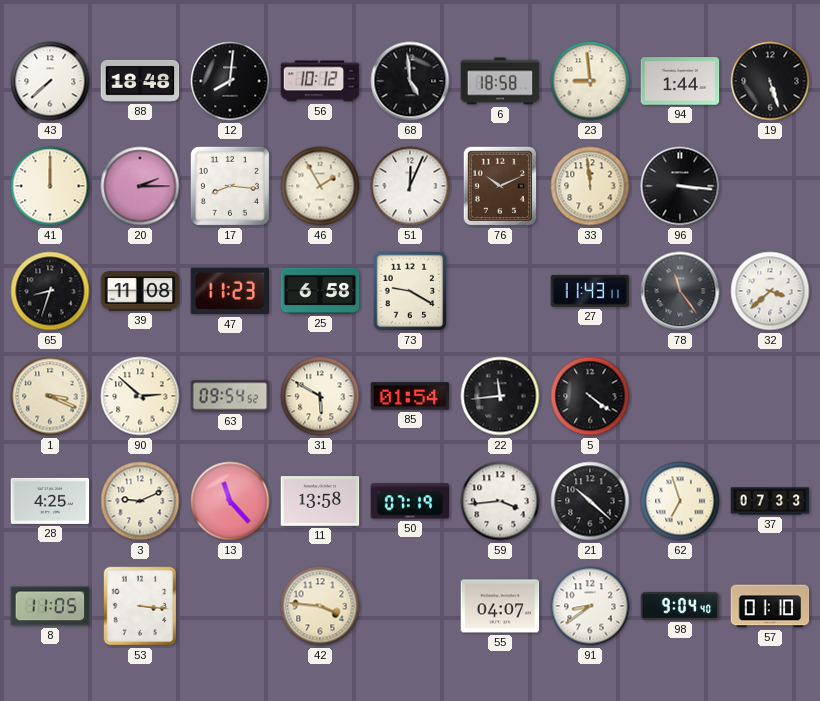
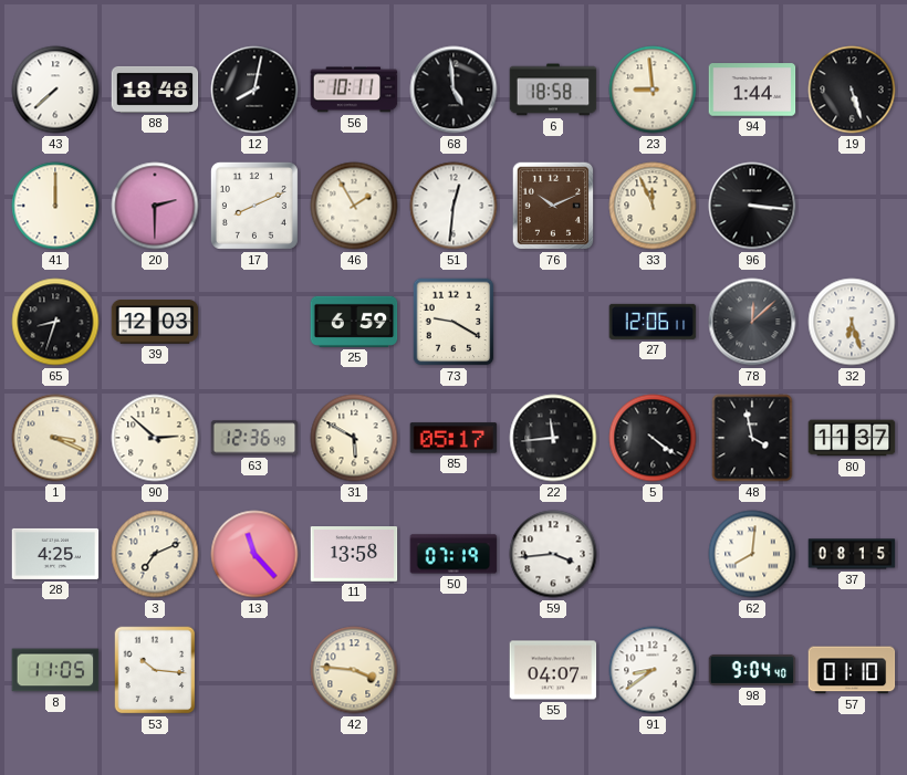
12: 8:01 -> 8:02
56: 10:12 -> 10:11
20: 2:15 -> 2:30
17: 8:16 -> 8:11
51: 12:04 -> 12:31
33: 11:59 -> 11:56
39: 11:08 -> 12:03
47: 11:23 -> none
25: 6:58 -> 6:59
27: 11:43 -> 12:06
78: 11:24 -> 12:08
32: 3:38 -> 6:27
63: 09:54 -> 12:36
85: 01:54 -> 05:17
48: none -> 3:58
80: none -> 11:37
3: 9:11 -> 7:11
21: 10:22 -> none
62: 6:57 -> 8:01
37: 07:33 -> 08:15
53: 3:16 -> 10:16
